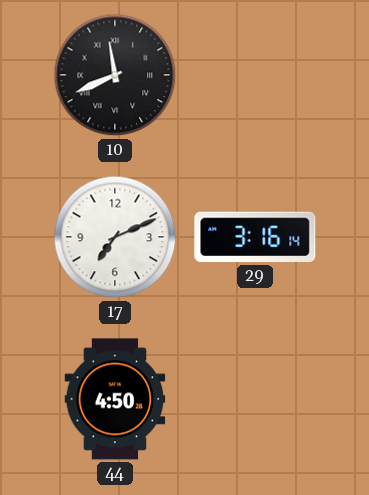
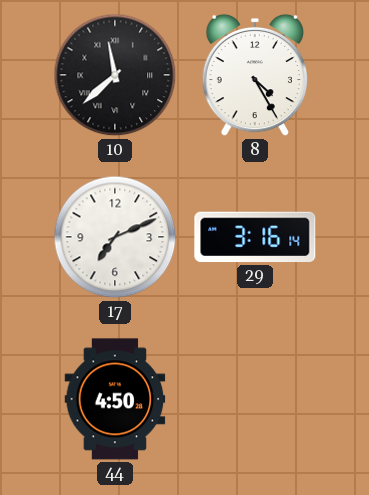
10: 11:41 -> 11:38
8: none -> 4:25
